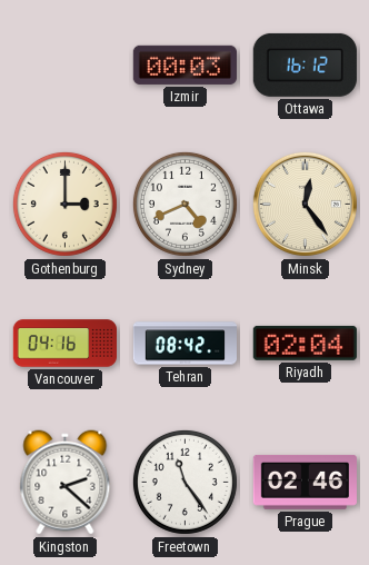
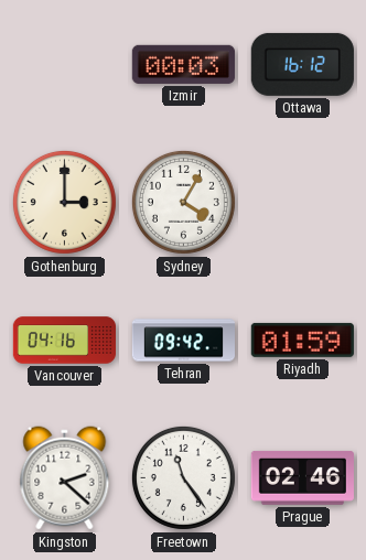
Sydney: 4:41 -> 4:05
Minsk: 12:24 -> none
Tehran: 08:42 -> 09:42
Riyadh: 02:04 -> 01:59
